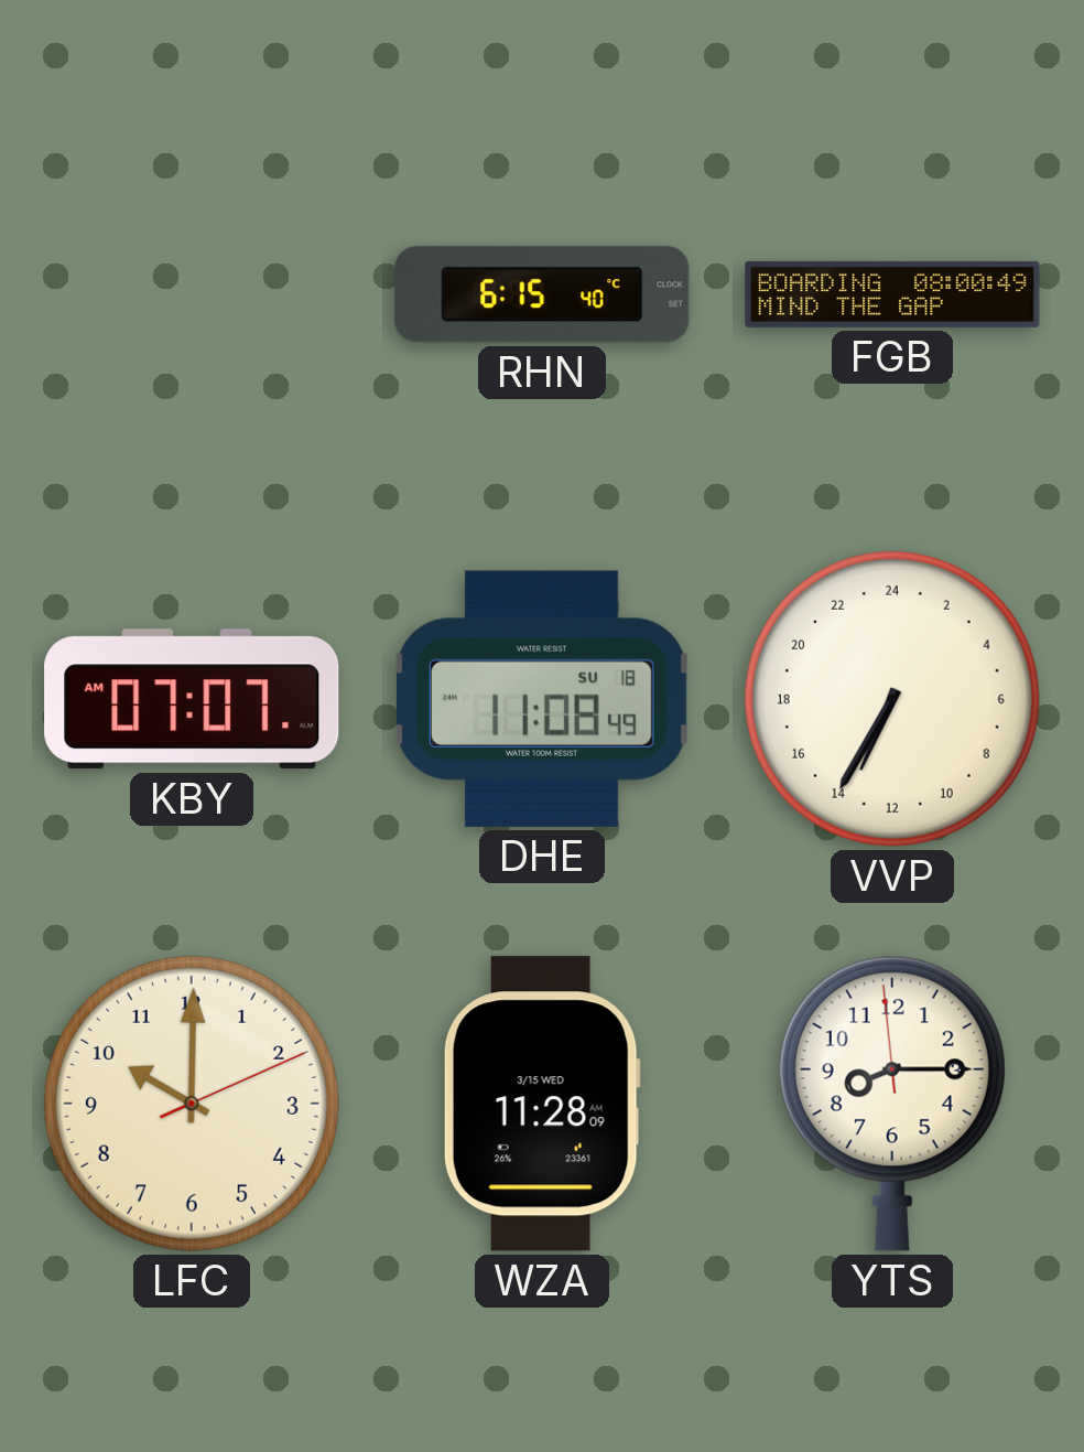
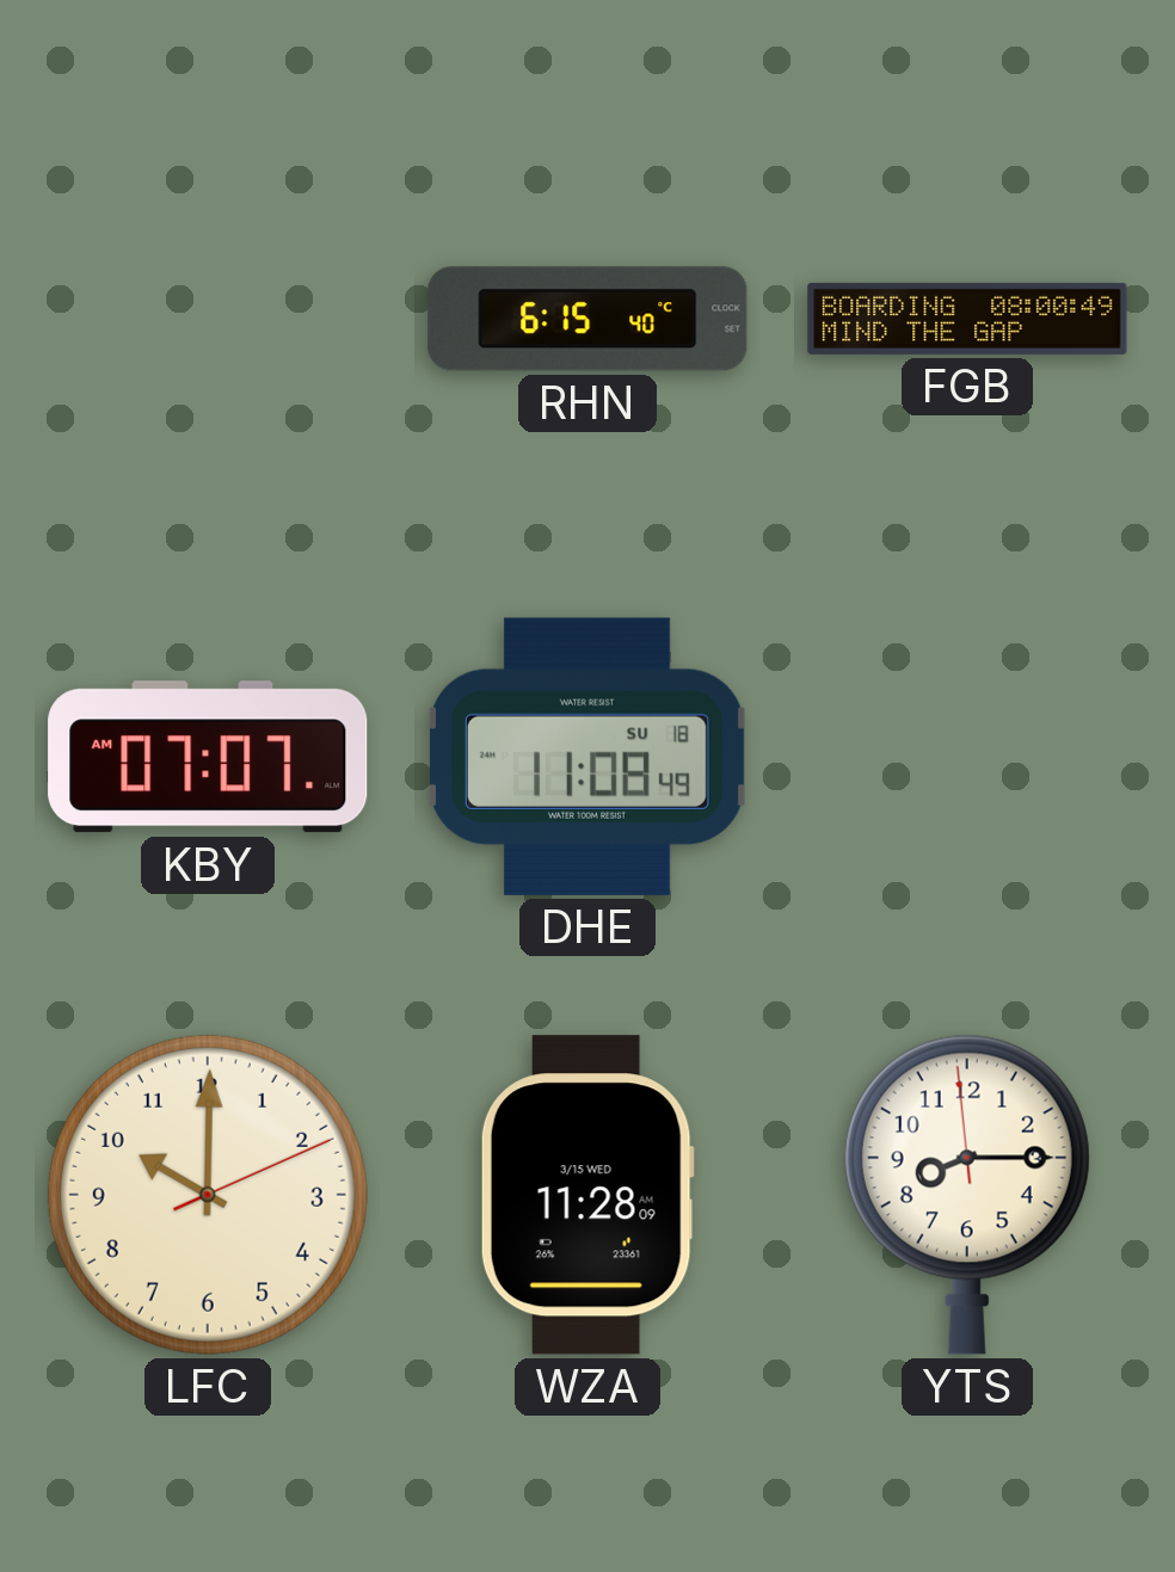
VVP: 13:35 -> none
